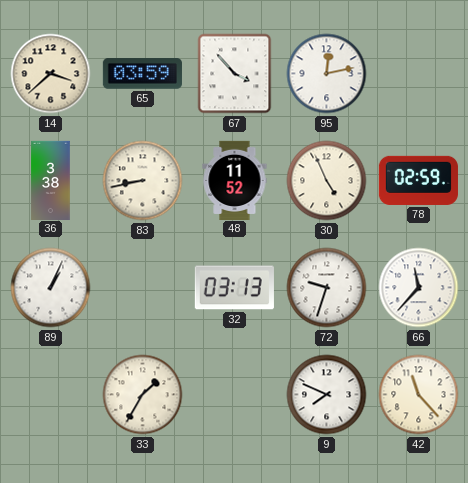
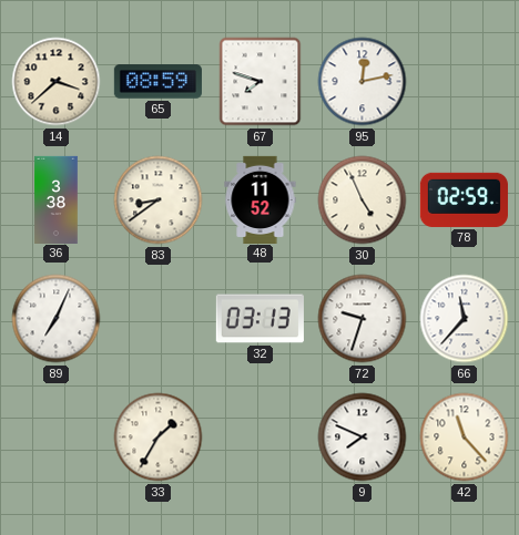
65: 03:59 -> 08:59
67: 3:53 -> 7:48
83: 8:43 -> 8:39
89: 1:04 -> 7:04
